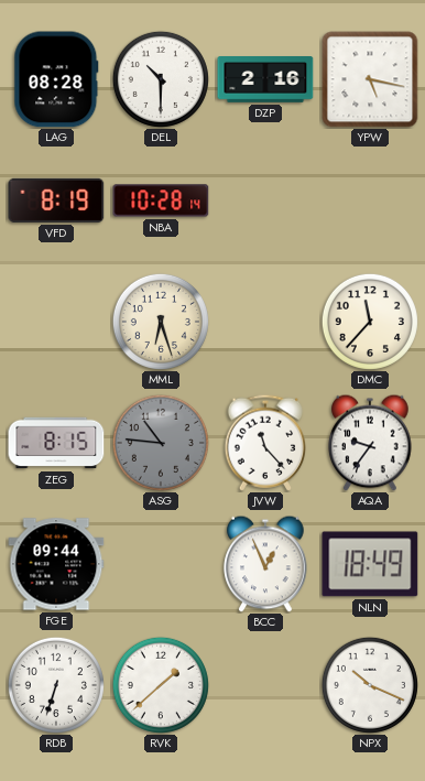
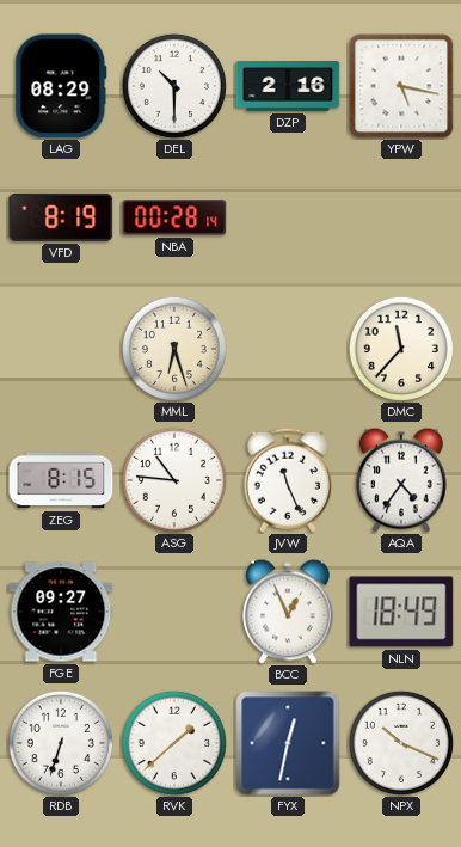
LAG: 08:28 -> 08:29
NBA: 10:28 -> 00:28
ASG dial: grey -> white
JVW: 11:23 -> 11:26
AQA: 9:36 -> 4:36
FGE: 09:44 -> 09:27
FYX: none -> 12:32
